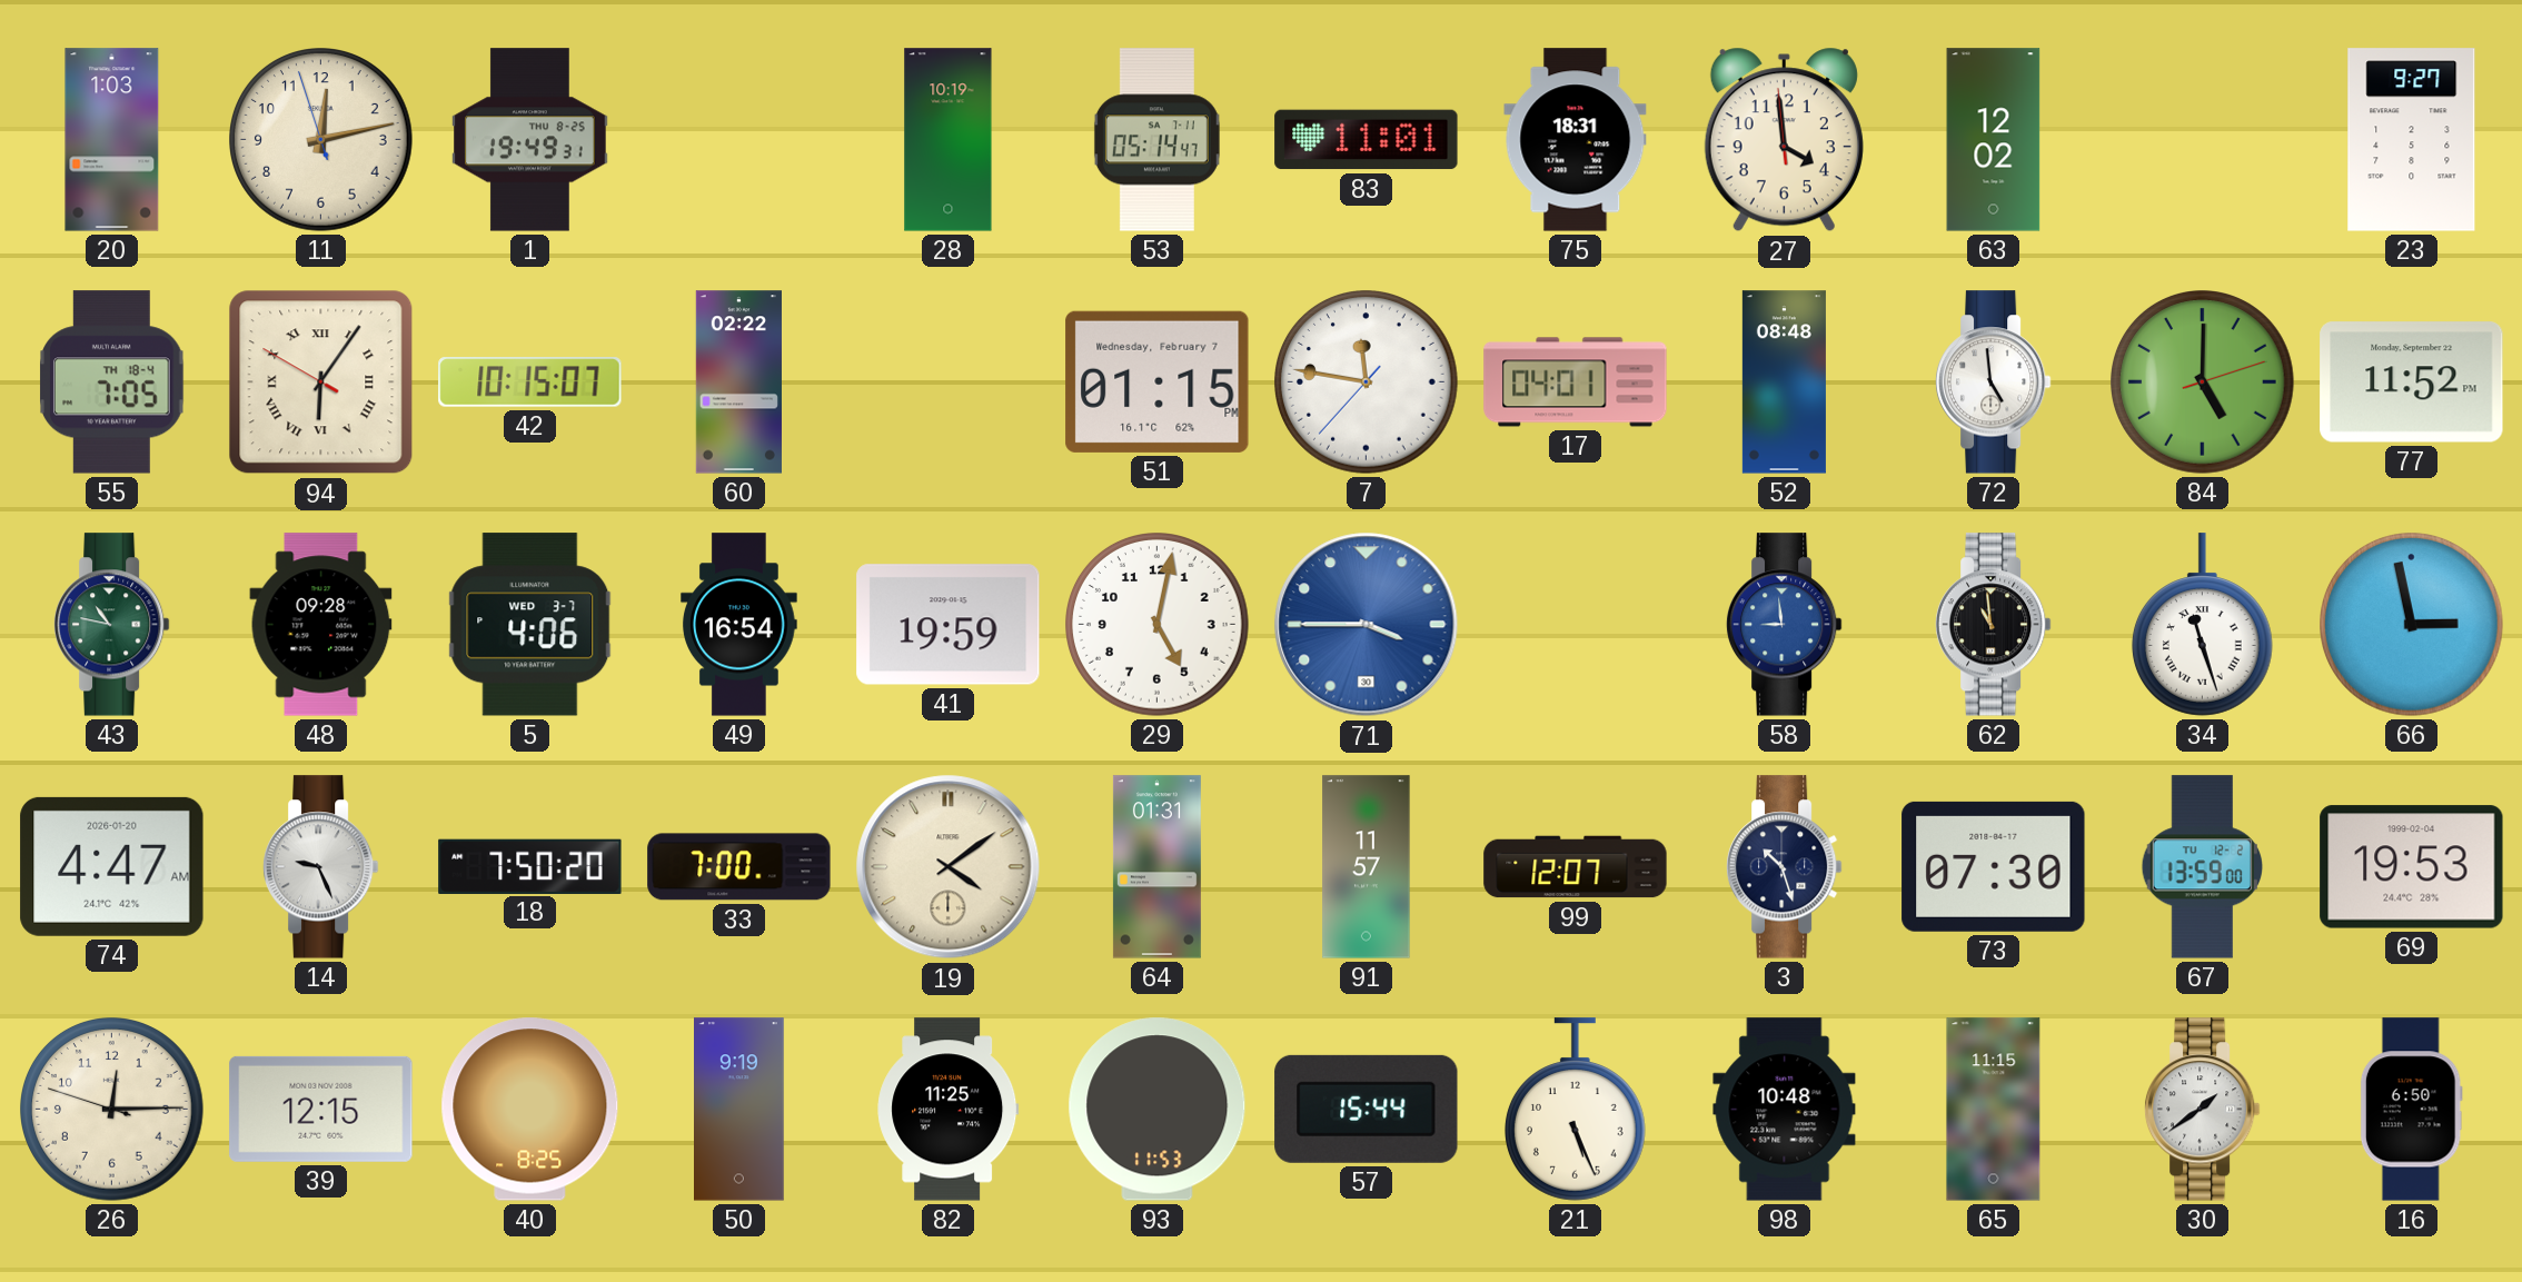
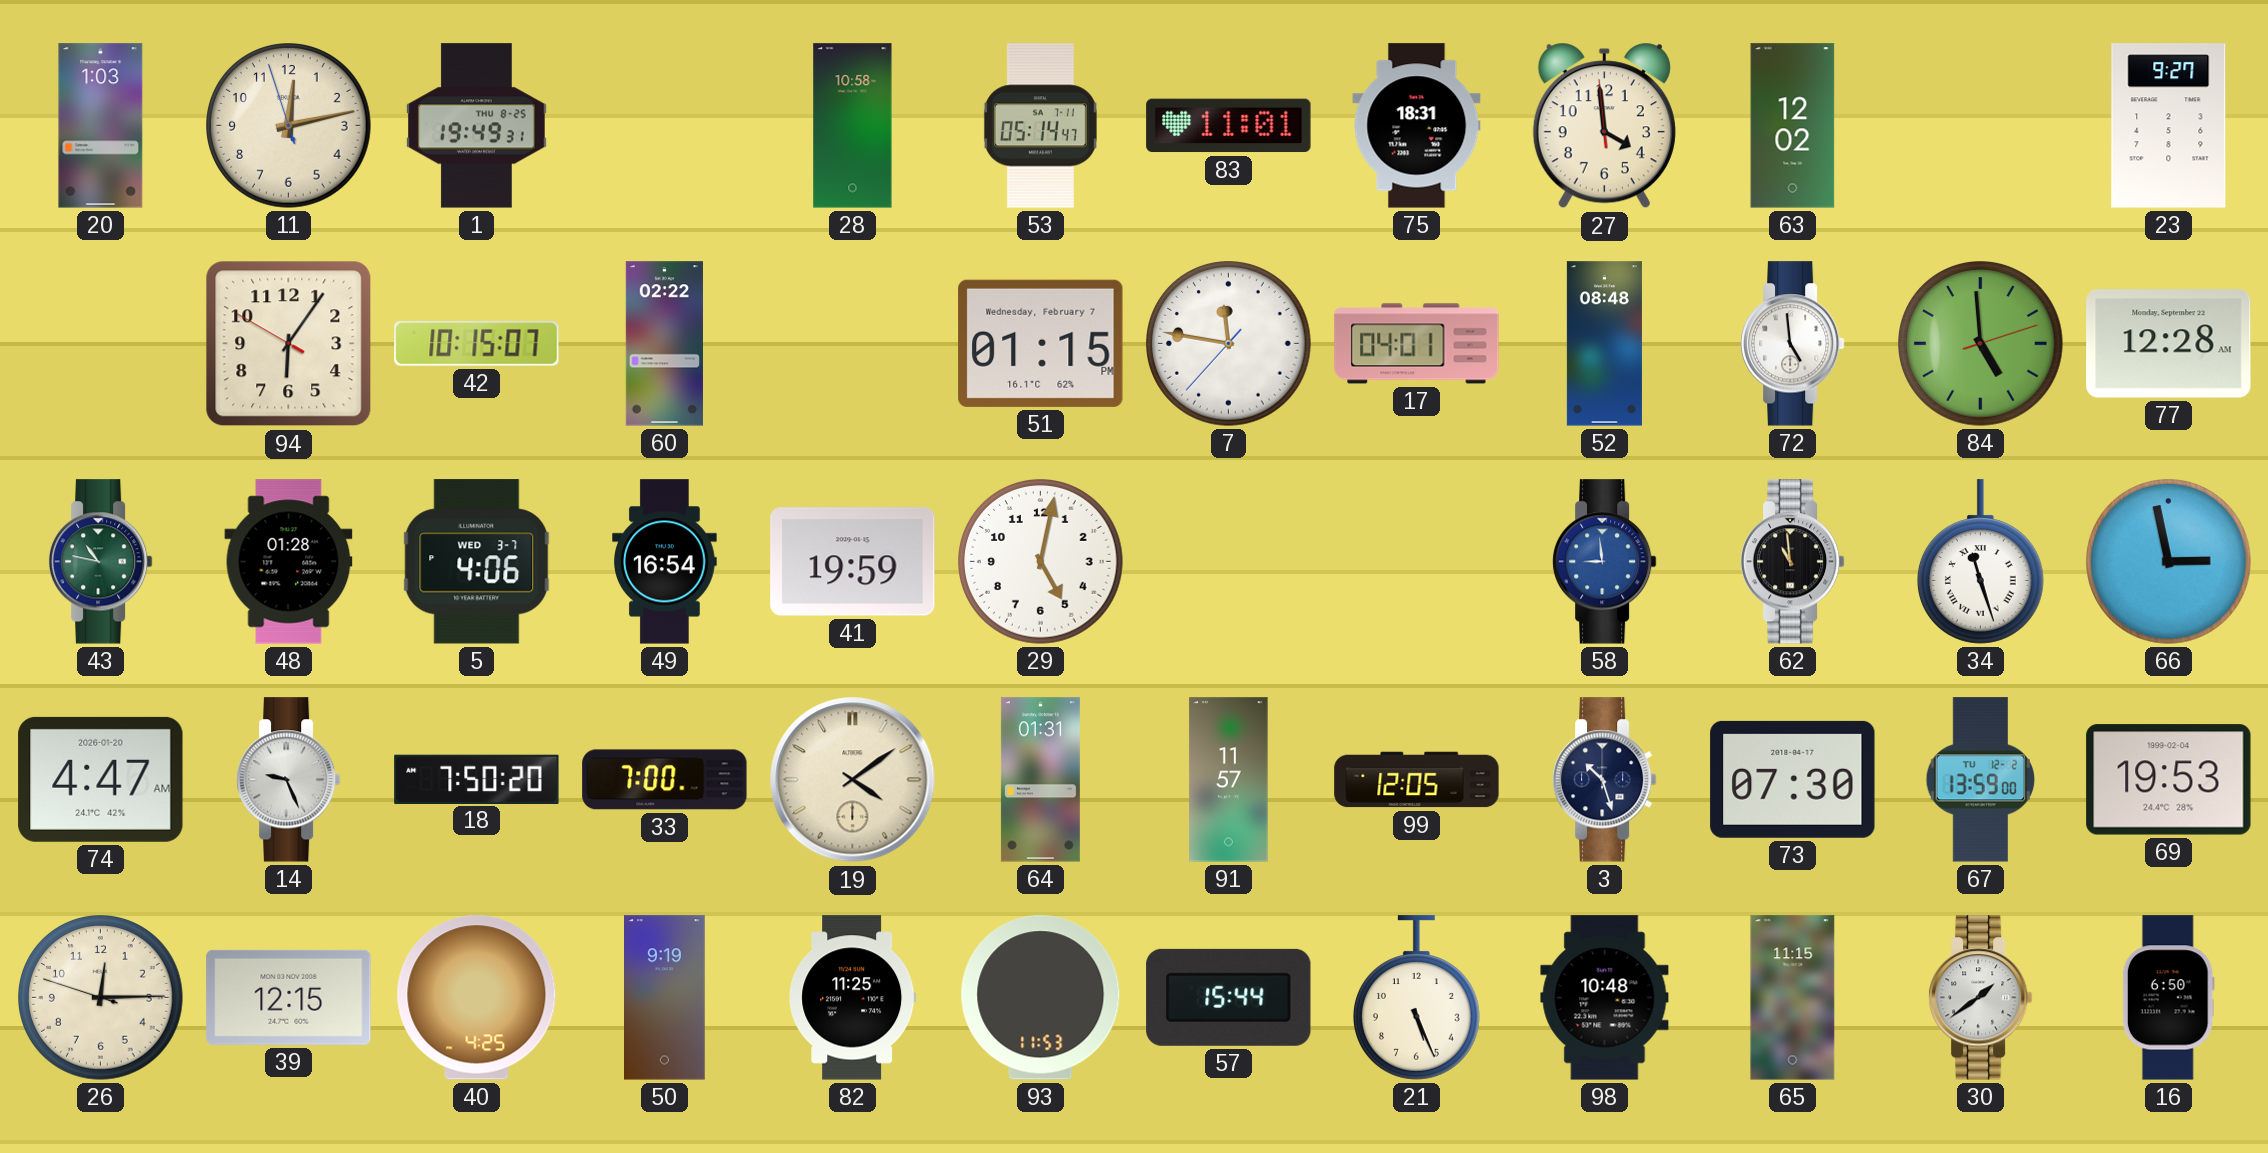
28: 10:19 -> 10:58
55: 7:05 -> none
94 numerals: Roman -> Arabic
84: 5:00 -> 4:59
77: 11:52 -> 12:28
48: 09:28 -> 01:28
71: 3:45 -> none
99: 12:07 -> 12:05
40: 8:25 -> 4:25
